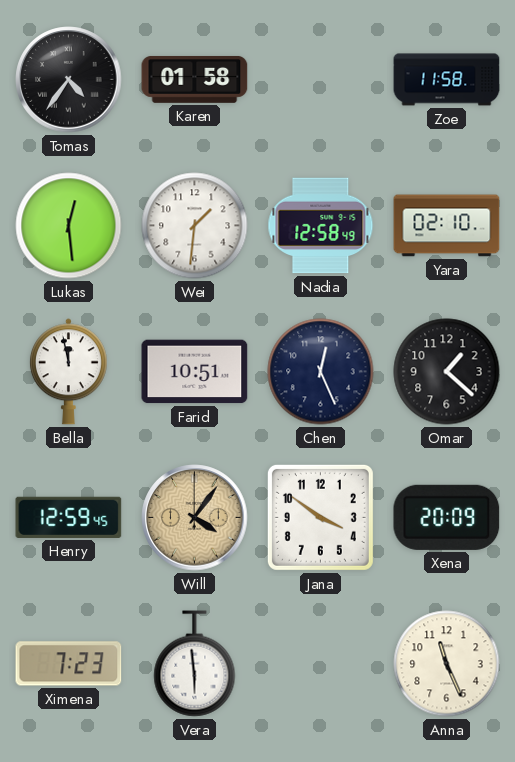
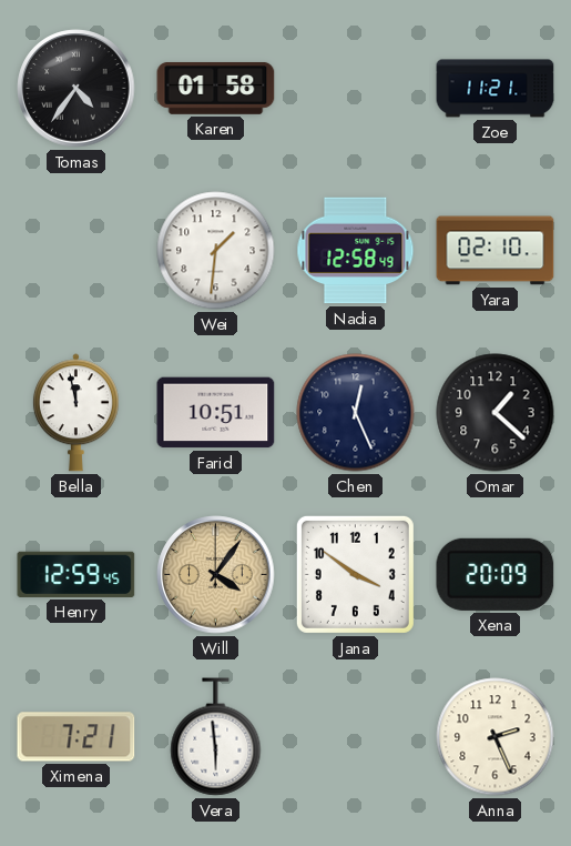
Zoe: 11:58 -> 11:21
Lukas: 12:29 -> none
Ximena: 7:23 -> 7:21
Anna: 11:26 -> 2:26
